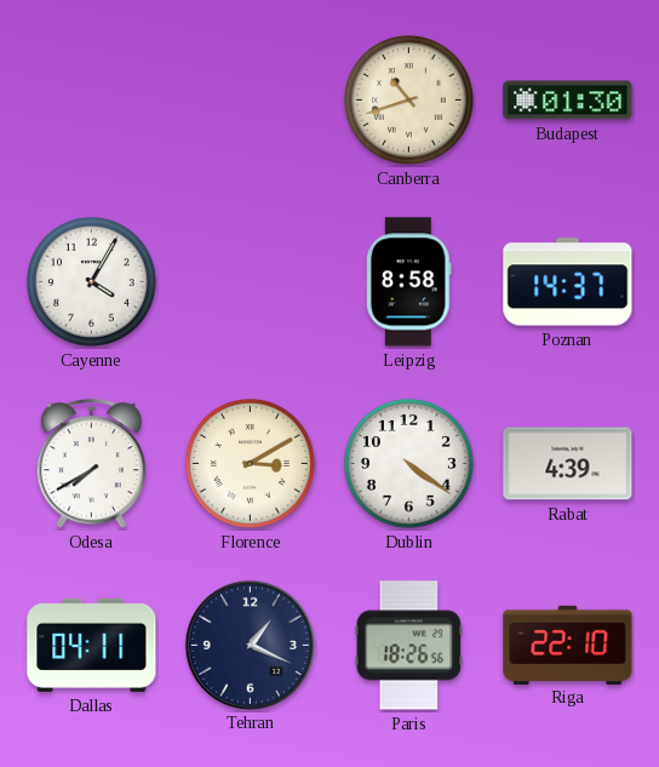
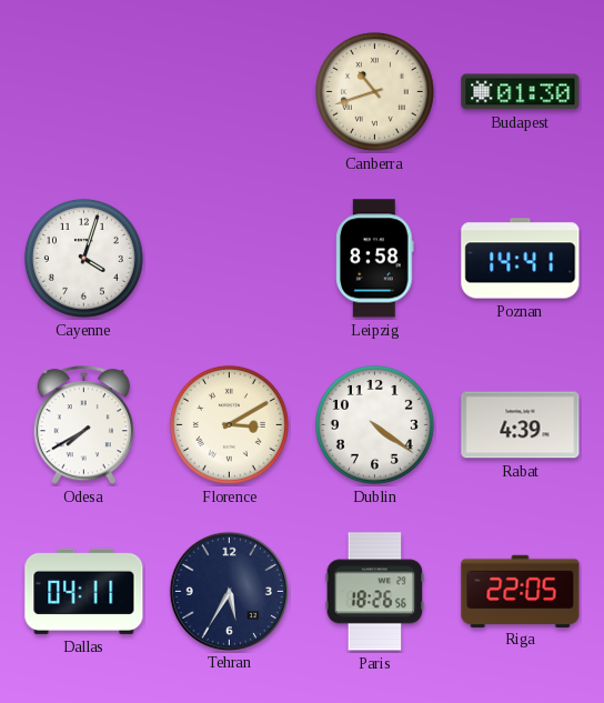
Cayenne: 4:05 -> 4:03
Poznan: 14:37 -> 14:41
Tehran: 1:19 -> 5:35
Riga: 22:10 -> 22:05
